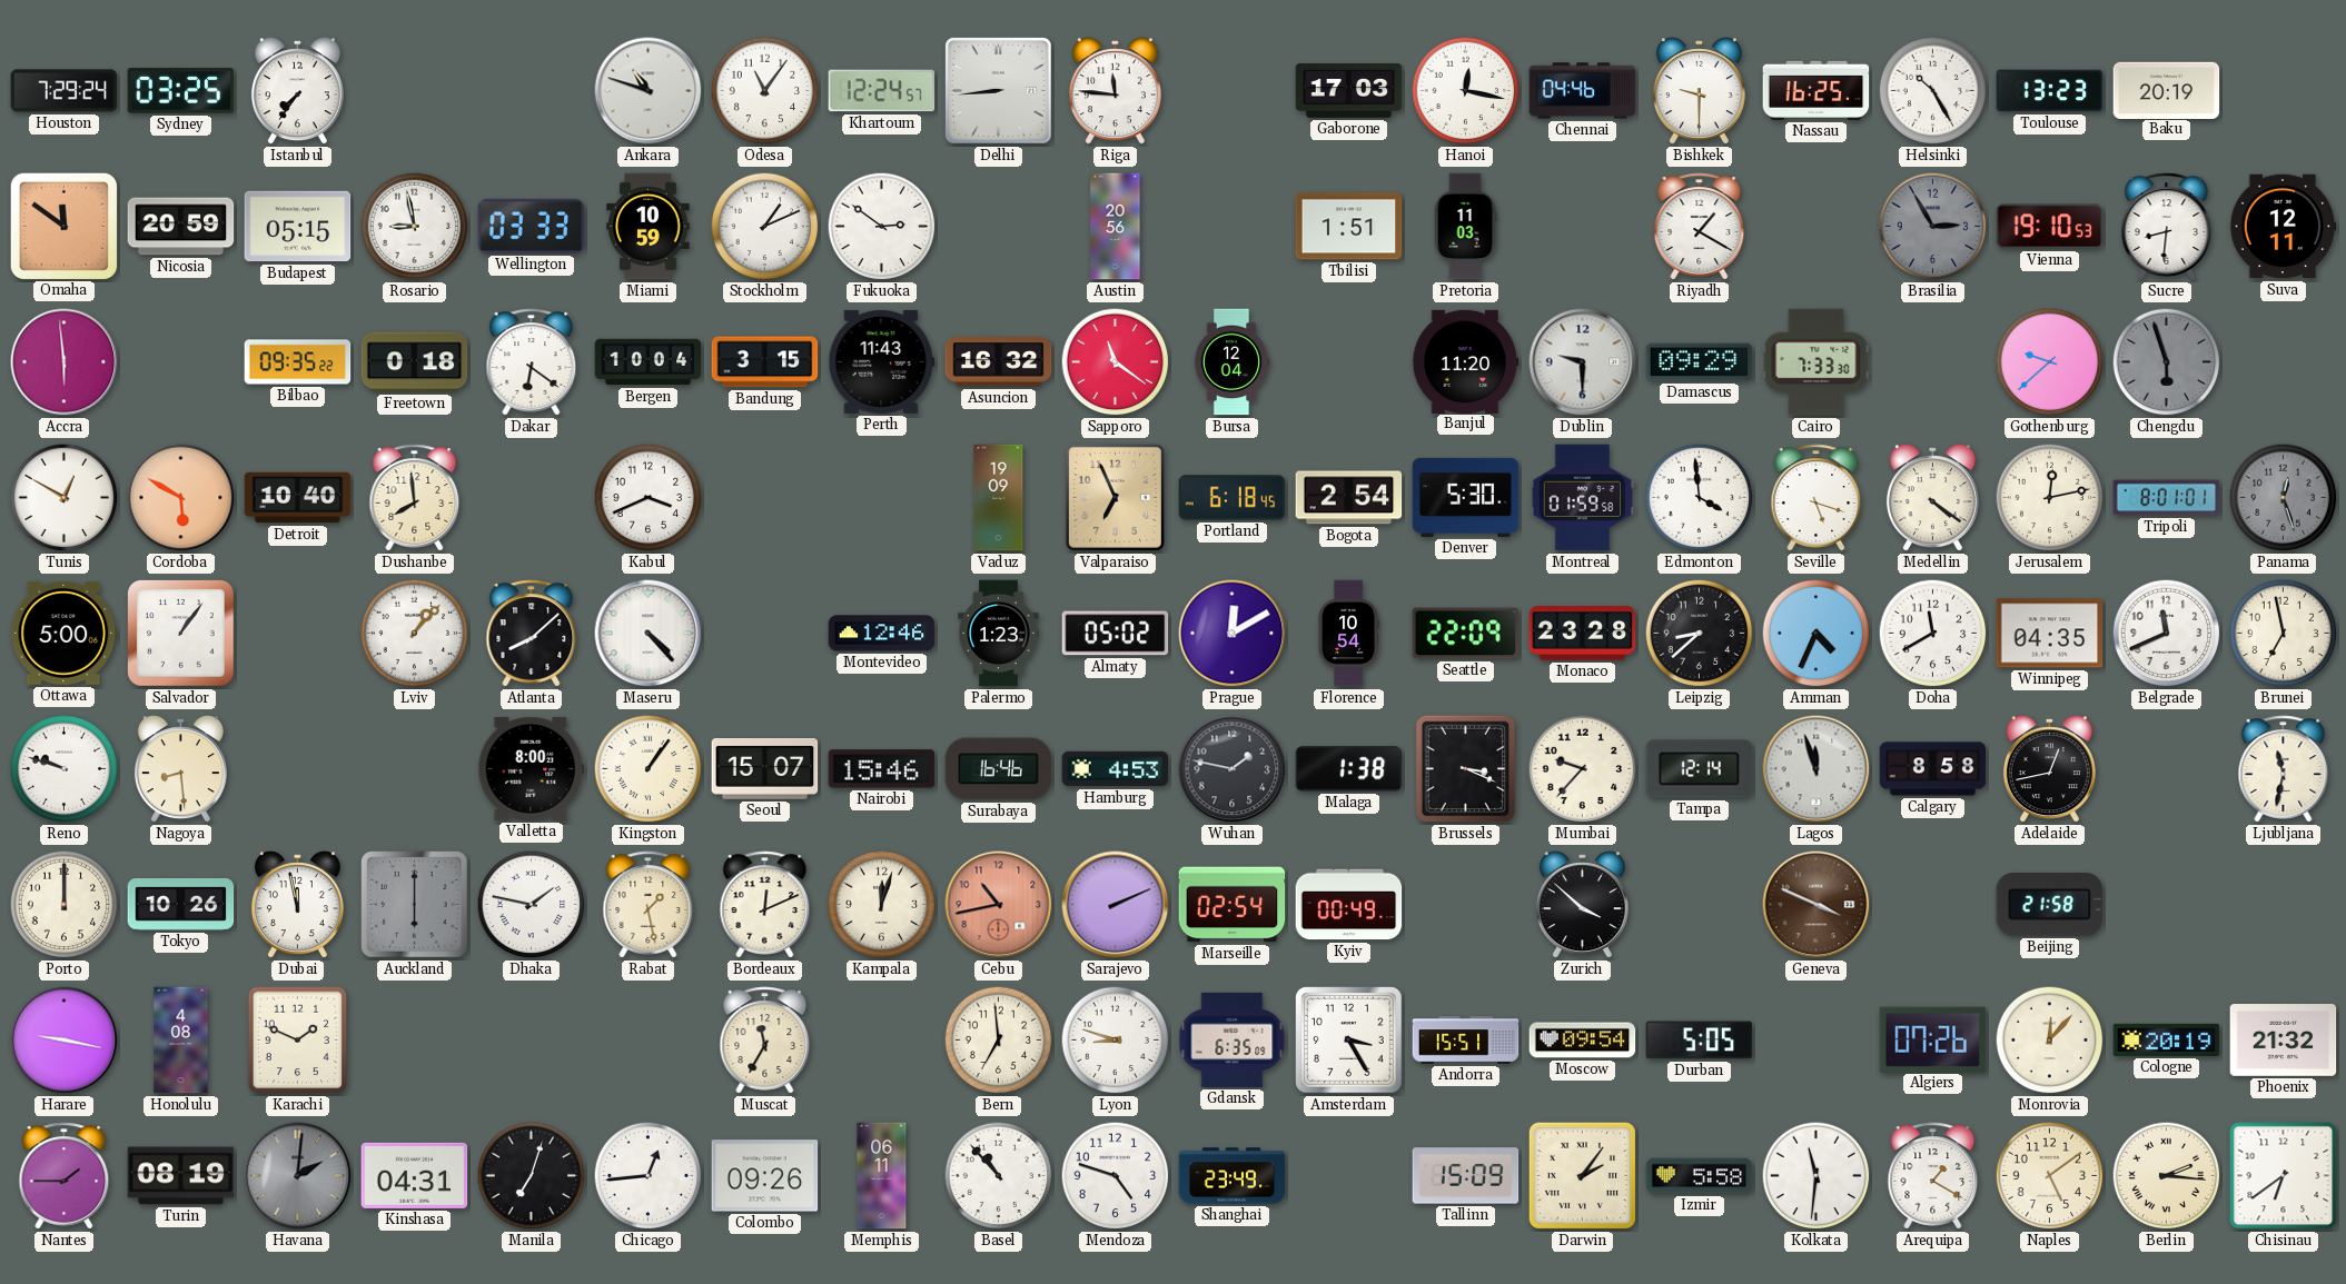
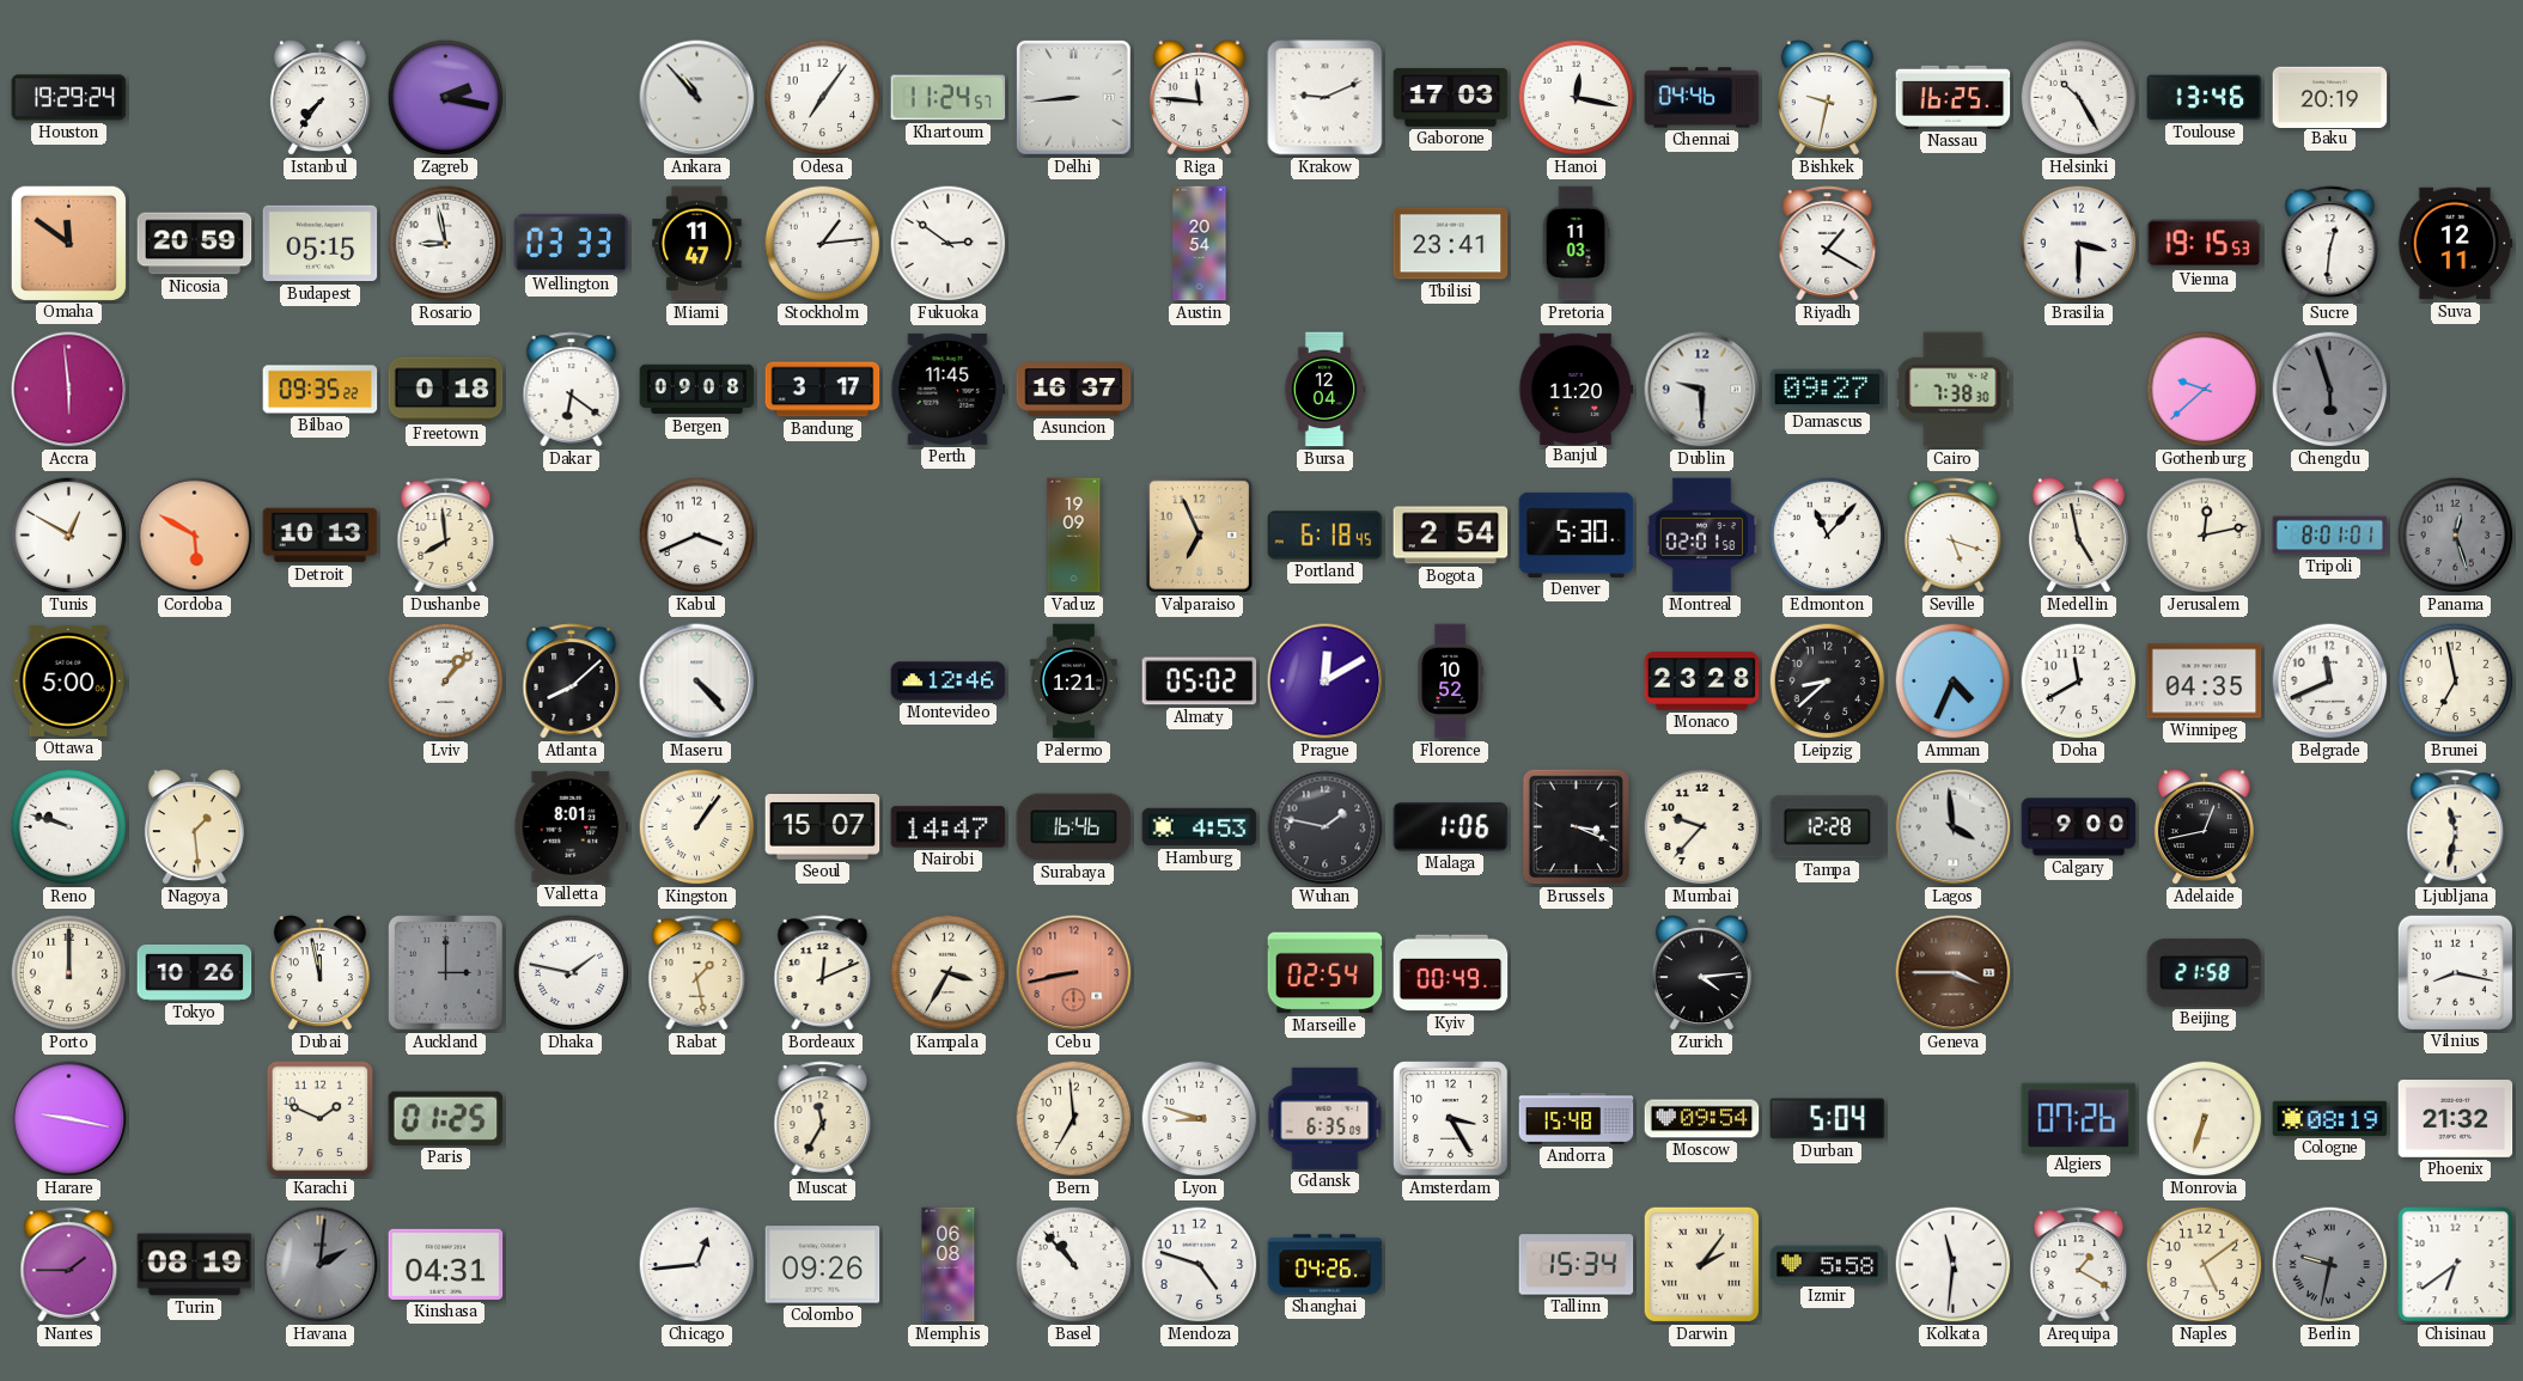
Houston: 7:29 -> 19:29
Sydney: 03:25 -> none
Zagreb: none -> 2:17
Ankara: 10:48 -> 10:53
Odesa: 11:06 -> 7:06
Khartoum: 12:24 -> 11:24
Krakow: none -> 9:11
Bishkek: 9:30 -> 9:32
Toulouse: 13:23 -> 13:46
Miami: 10:59 -> 11:47
Stockholm: 1:11 -> 1:14
Austin: 20:56 -> 20:54
Tbilisi: 1:51 -> 23:41
Brasilia: 2:55 -> 3:30
Brasilia dial: grey -> white
Vienna: 19:10 -> 19:15
Sucre: 8:31 -> 12:31
Bergen: 10:04 -> 09:08
Bandung: 3:15 -> 3:17
Perth: 11:43 -> 11:45
Asuncion: 16:32 -> 16:37
Sapporo: 11:21 -> none
Damascus: 09:29 -> 09:27
Cairo: 7:33 -> 7:38
Detroit: 10:40 -> 10:13
Montreal: 01:59 -> 02:01
Edmonton: 3:59 -> 11:07
Medellin: 4:21 -> 4:58
Salvador: 1:06 -> none
Palermo: 1:23 -> 1:21
Florence: 10:54 -> 10:52
Seattle: 22:09 -> none
Nagoya: 8:29 -> 1:29
Valletta: 8:00 -> 8:01
Nairobi: 15:46 -> 14:47
Malaga: 1:38 -> 1:06
Tampa: 12:14 -> 12:28
Lagos: 11:57 -> 3:59
Calgary: 8:58 -> 9:00
Auckland: 6:00 -> 3:00
Kampala: 12:03 -> 3:35
Cebu: 10:43 -> 8:43
Sarajevo: 2:11 -> none
Zurich: 3:52 -> 4:14
Geneva: 3:49 -> 3:45
Vilnius: none -> 8:17
Honolulu: 4:08 -> none
Paris: none -> 01:25
Andorra: 15:51 -> 15:48
Durban: 5:05 -> 5:04
Monrovia: 12:07 -> 6:33
Cologne: 20:19 -> 08:19
Manila: 7:03 -> none
Memphis: 06:11 -> 06:08
Shanghai: 23:49 -> 04:26
Tallinn: 15:09 -> 15:34
Berlin: 2:16 -> 9:32
Berlin dial: cream -> grey
